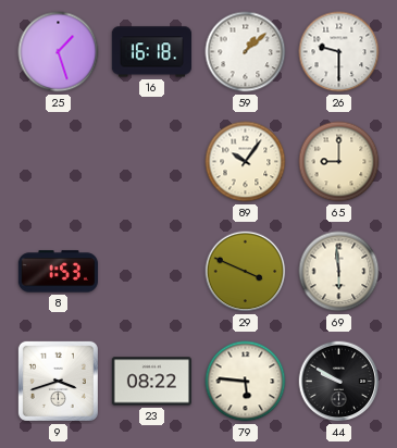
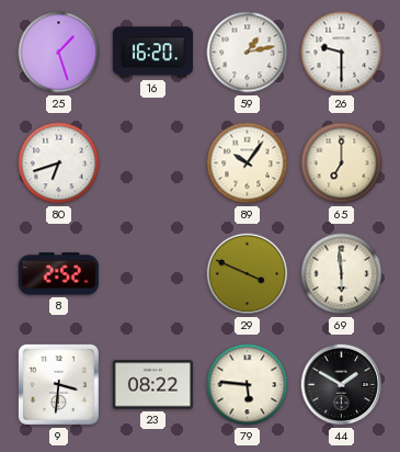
16: 16:18 -> 16:20
59: 1:08 -> 1:13
80: none -> 6:42
65: 9:00 -> 7:00
8: 1:53 -> 2:52
9: 3:42 -> 3:31
44: 9:50 -> 1:50
